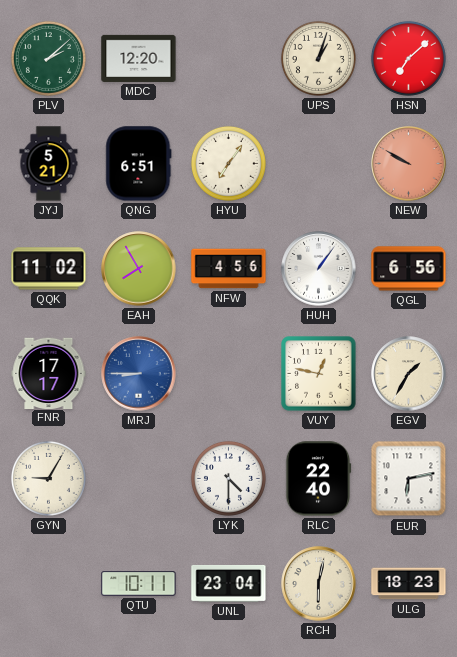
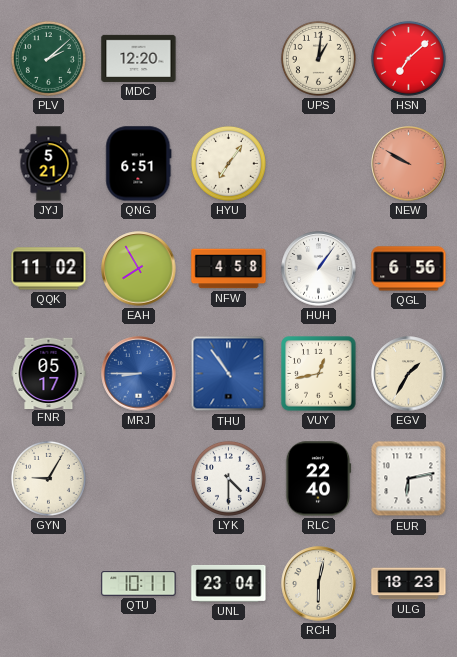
UPS: 1:03 -> 1:01
NFW: 4:56 -> 4:58
FNR: 17:17 -> 05:17
THU: none -> 10:54
VUY: 12:47 -> 12:43
